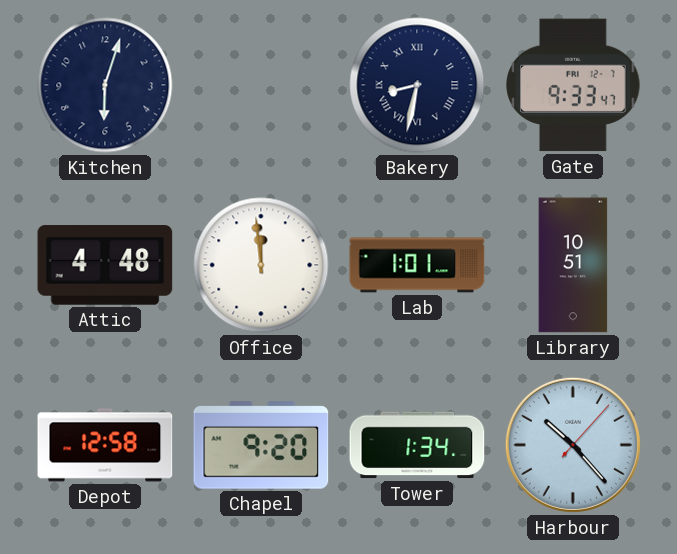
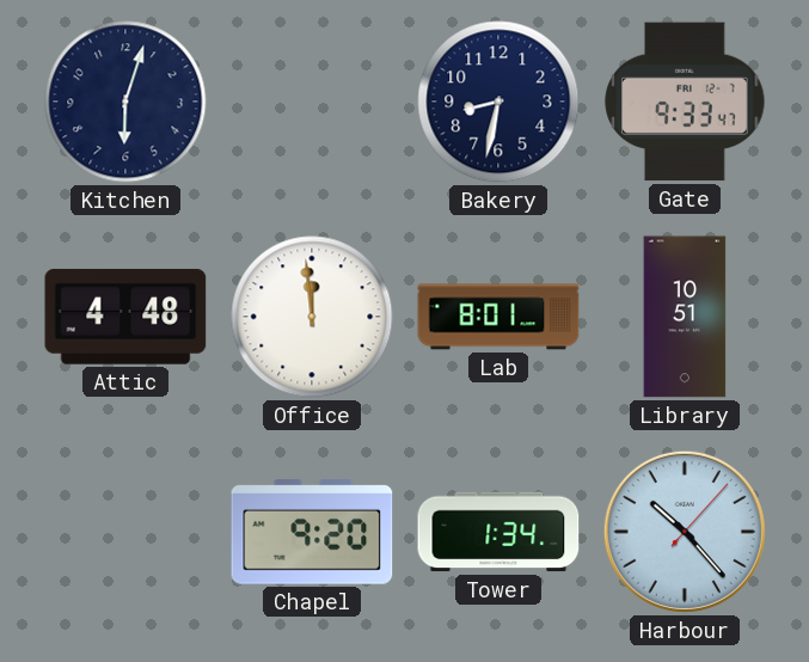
Bakery numerals: Roman -> Arabic
Lab: 1:01 -> 8:01
Depot: 12:58 -> none
